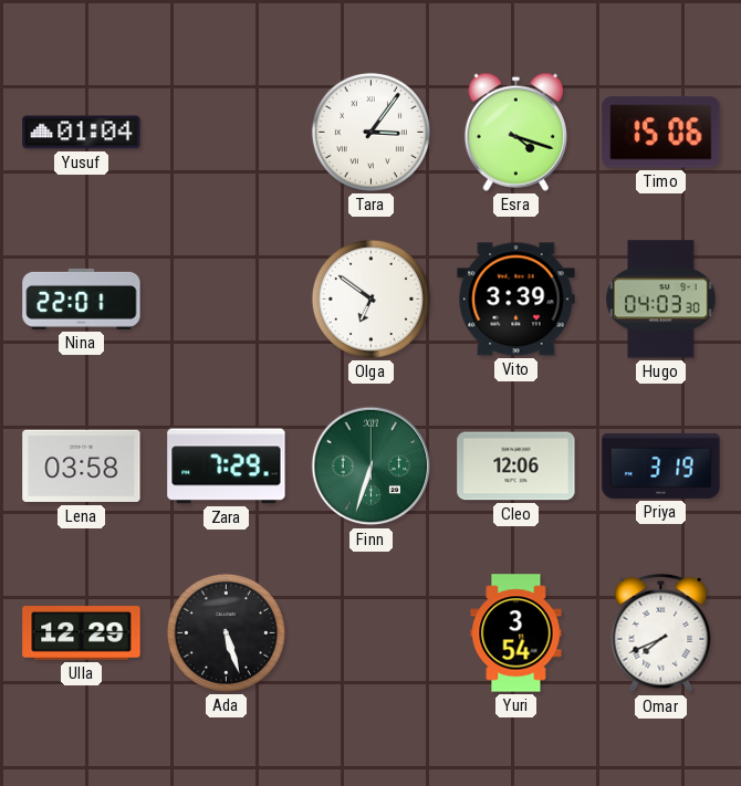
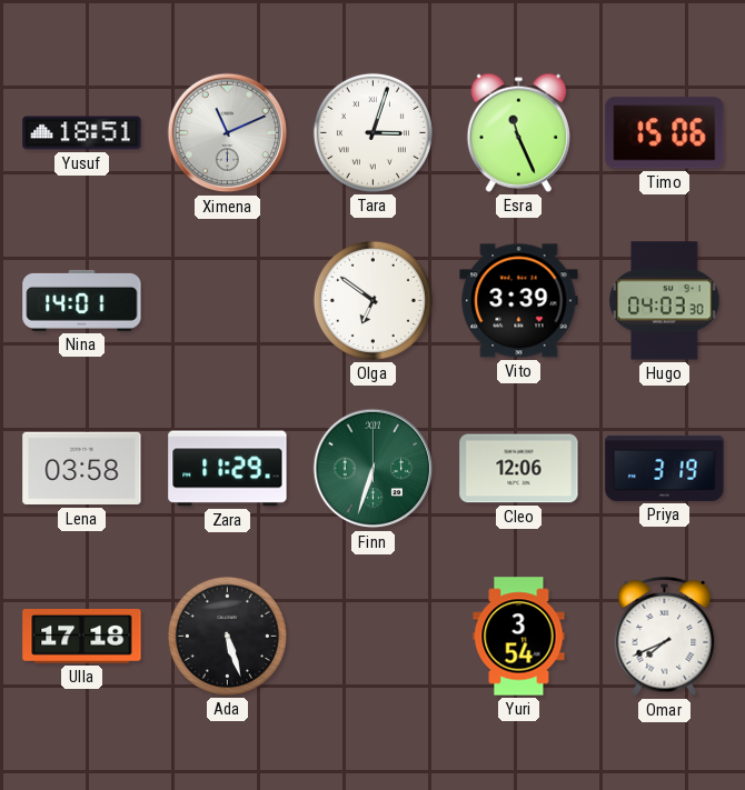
Yusuf: 01:04 -> 18:51
Ximena: none -> 11:11
Tara: 3:06 -> 3:03
Esra: 4:18 -> 11:26
Nina: 22:01 -> 14:01
Zara: 7:29 -> 11:29
Ulla: 12:29 -> 17:18
